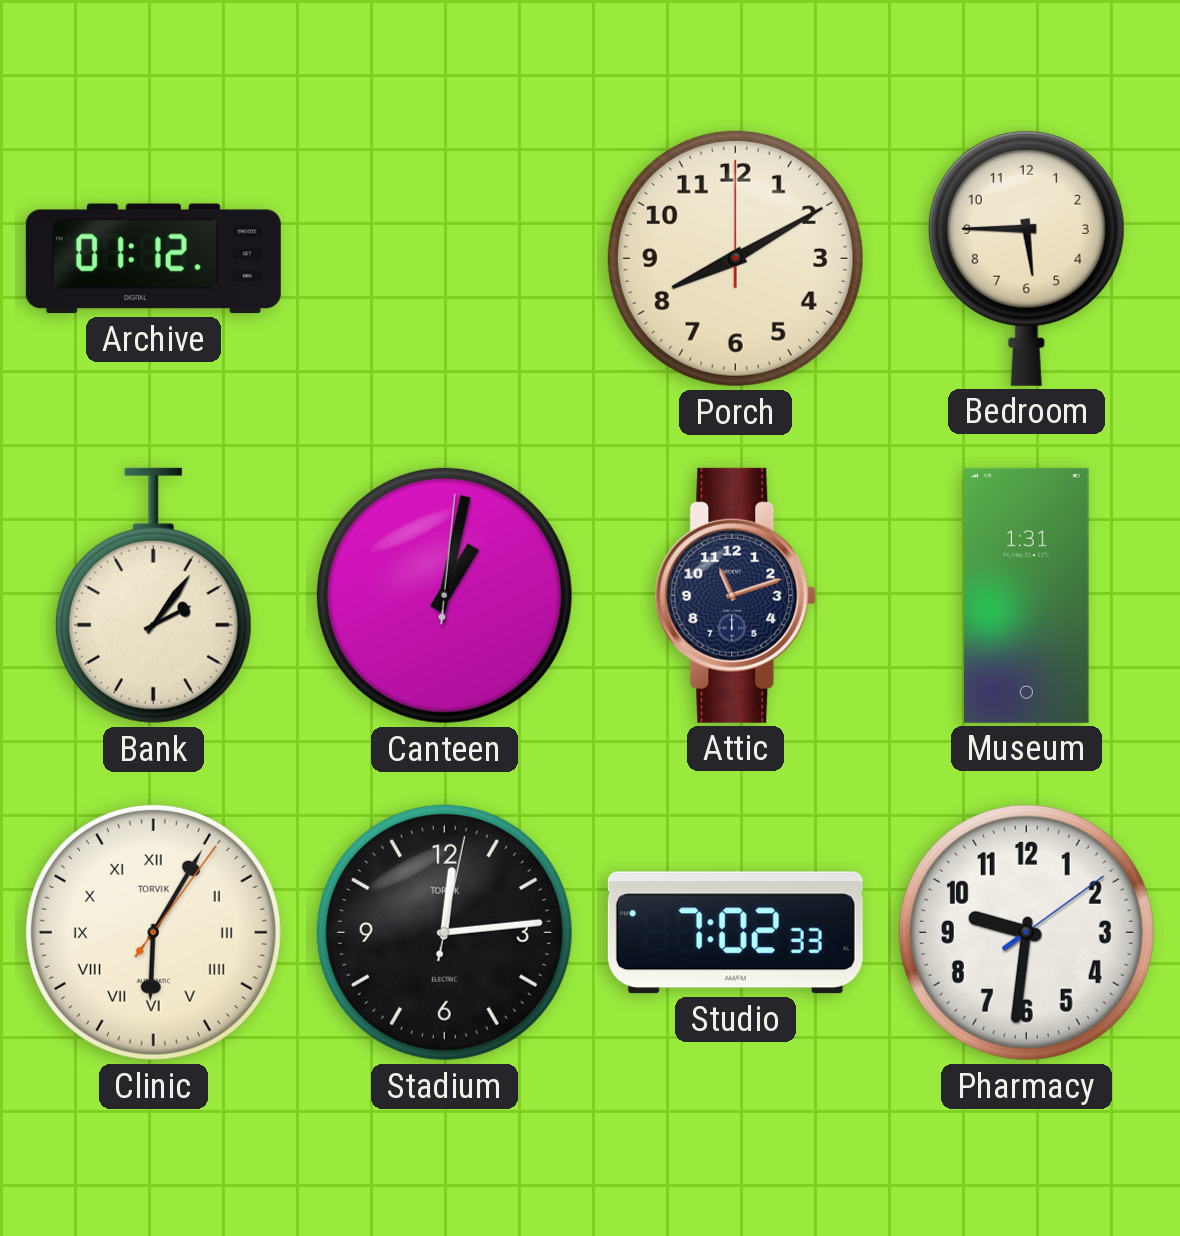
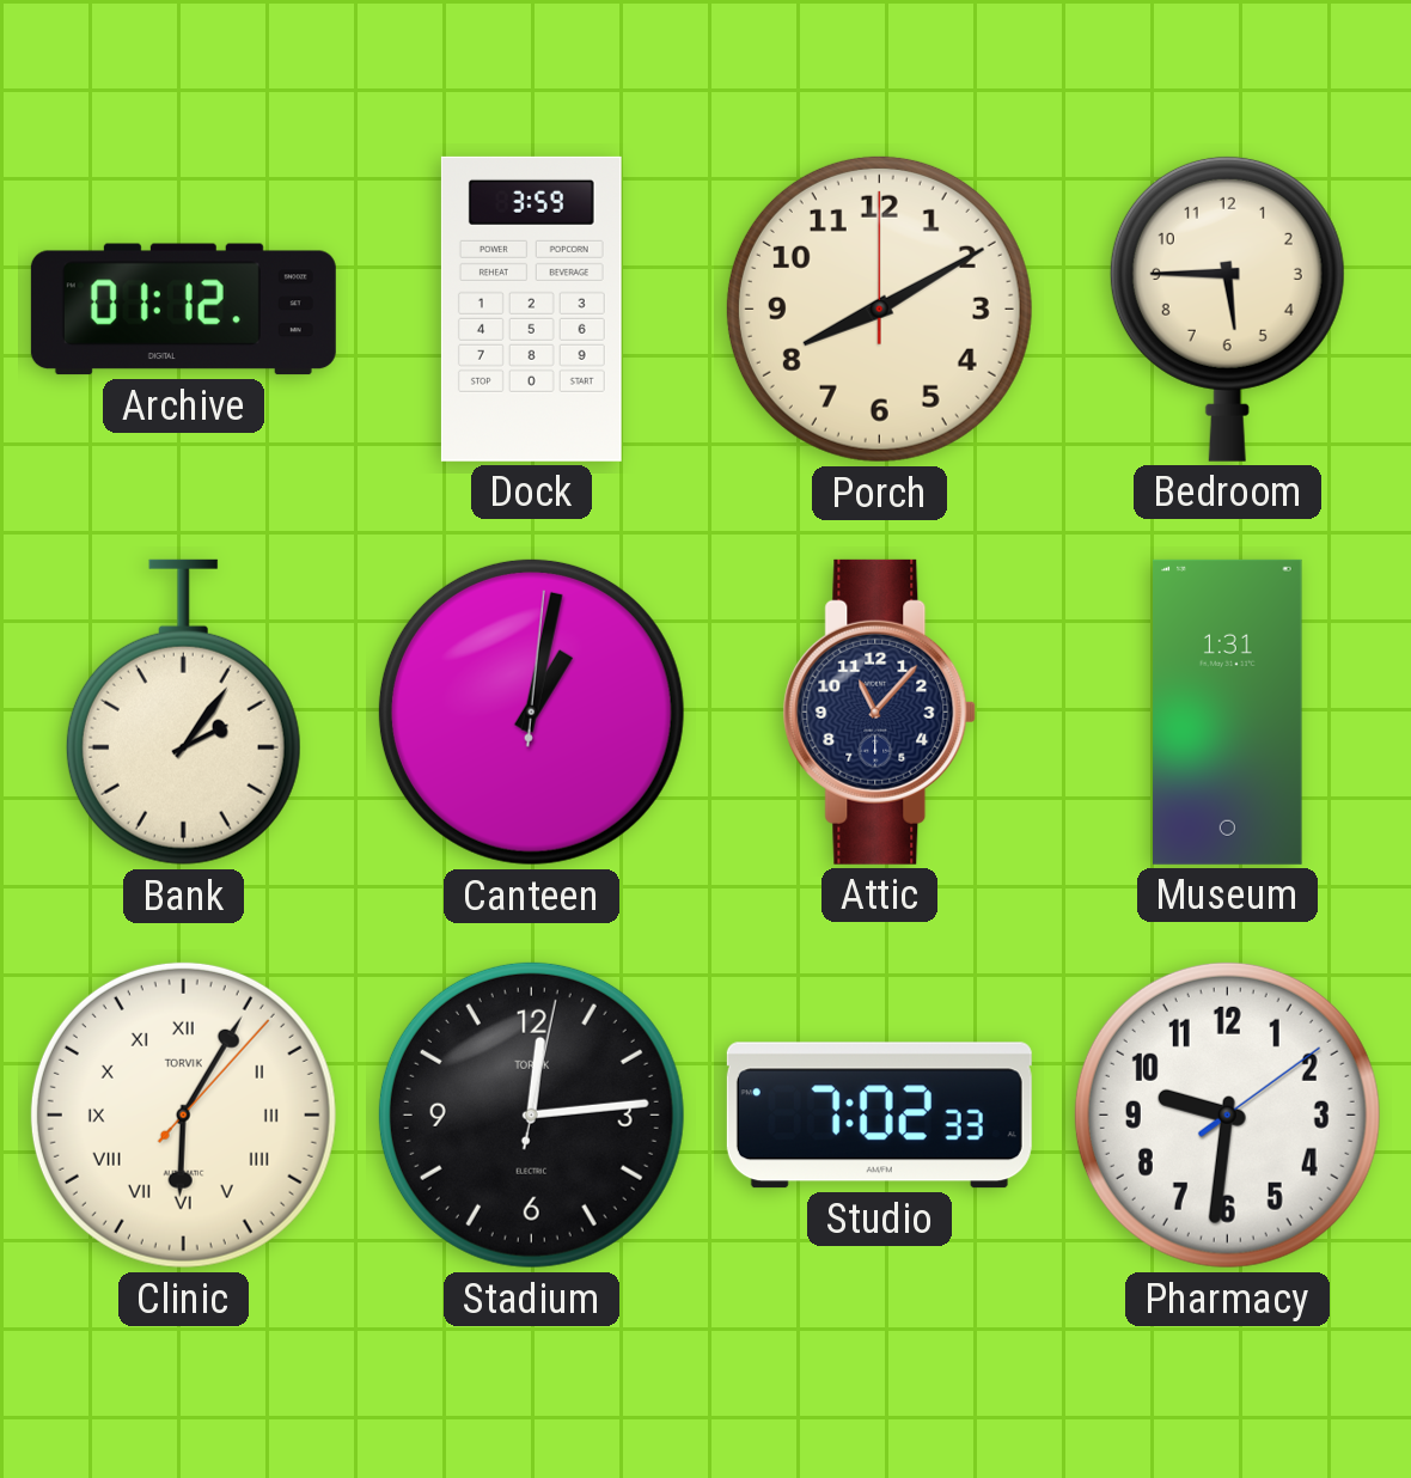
Dock: none -> 3:59
Attic: 11:12 -> 11:07
Clinic: 6:05:06 -> 6:05:07
